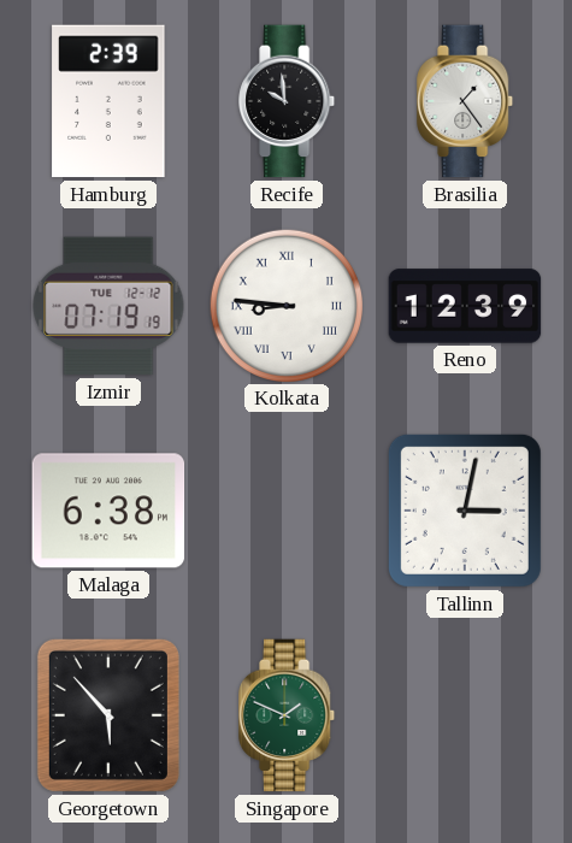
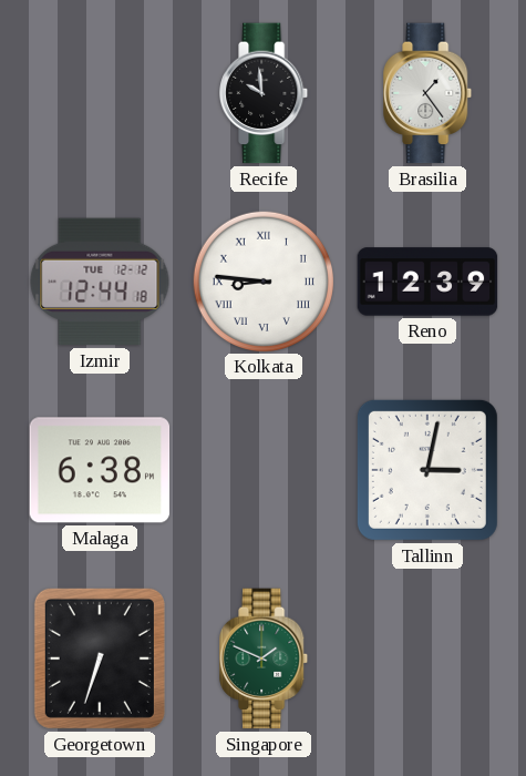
Hamburg: 2:39 -> none
Izmir: 07:19 -> 12:44
Georgetown: 5:53 -> 6:33
